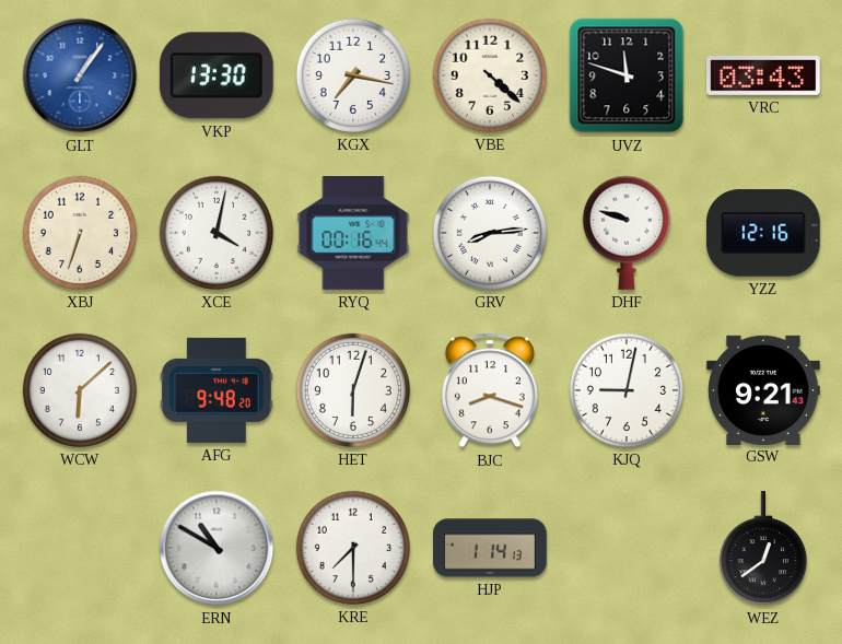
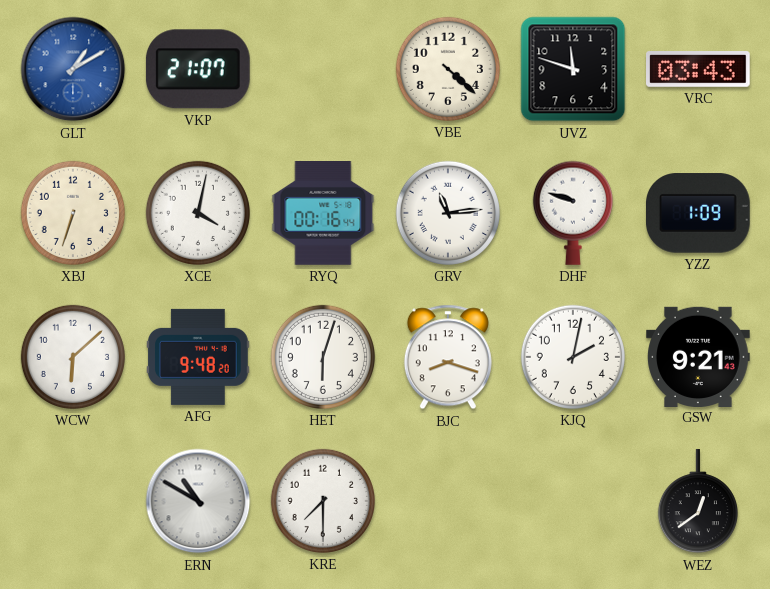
GLT: 1:06 -> 1:10
VKP: 13:30 -> 21:07
KGX: 7:17 -> none
GRV: 8:14 -> 11:14
YZZ: 12:16 -> 1:09
KJQ: 9:02 -> 2:02
HJP: 1:14 -> none
